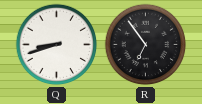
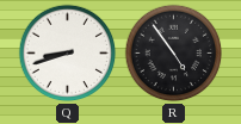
R: 6:54 -> 4:54
